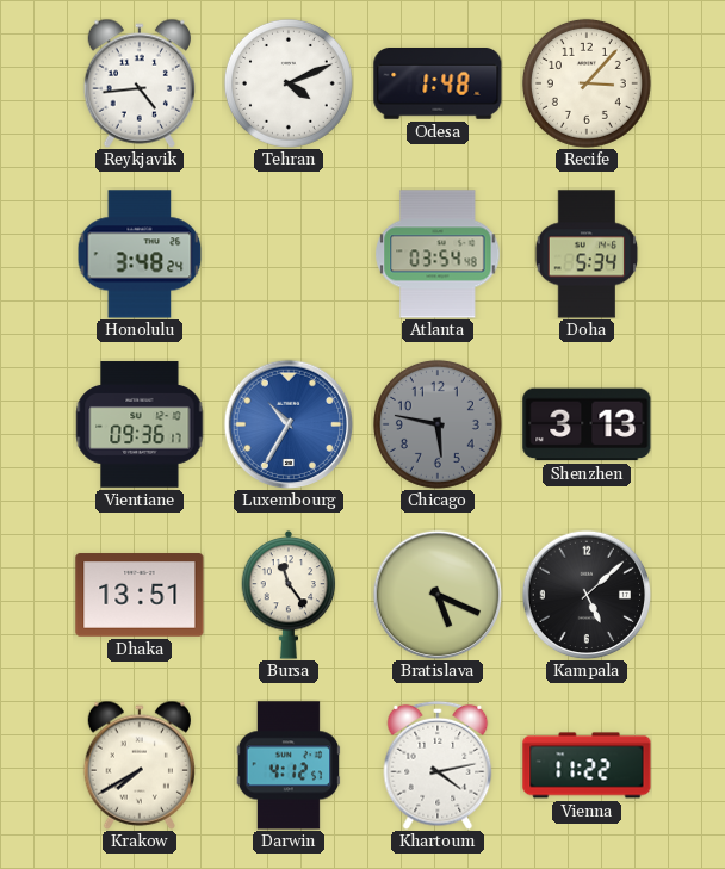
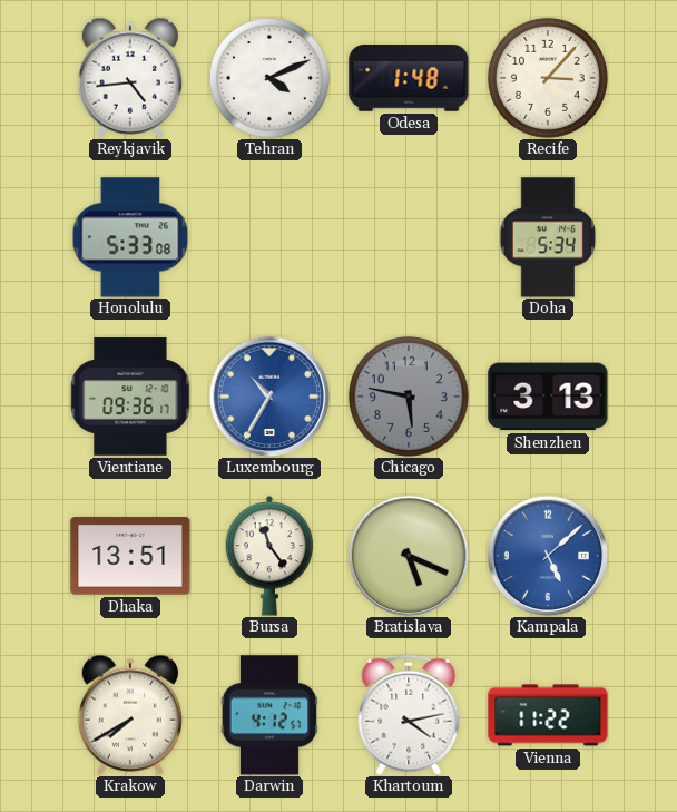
Honolulu: 3:48 -> 5:33
Atlanta: 03:54 -> none
Kampala dial: black -> blue
